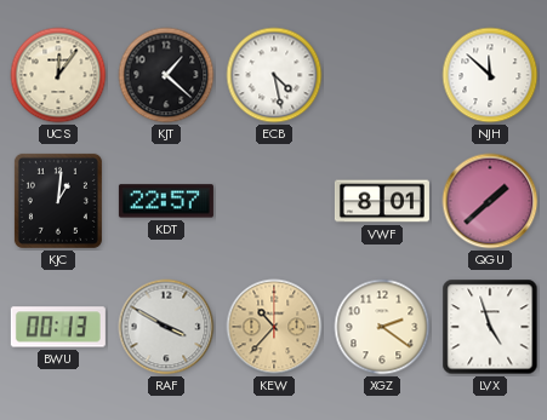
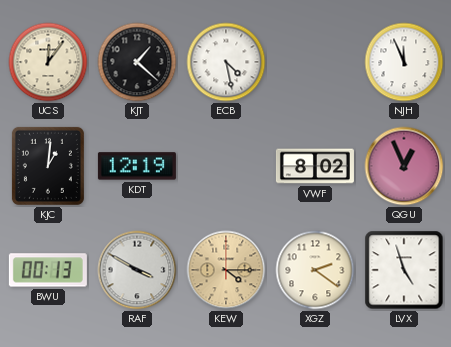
NJH: 11:52 -> 11:56
KDT: 22:57 -> 12:19
VWF: 8:01 -> 8:02
QGU: 1:38 -> 12:56
KEW: 10:37 -> 4:15
